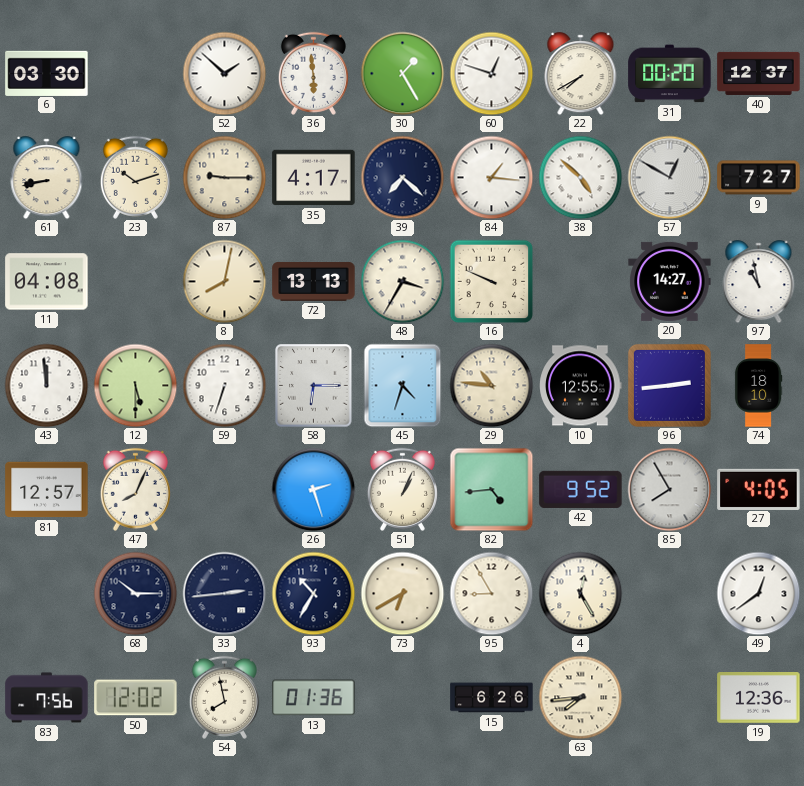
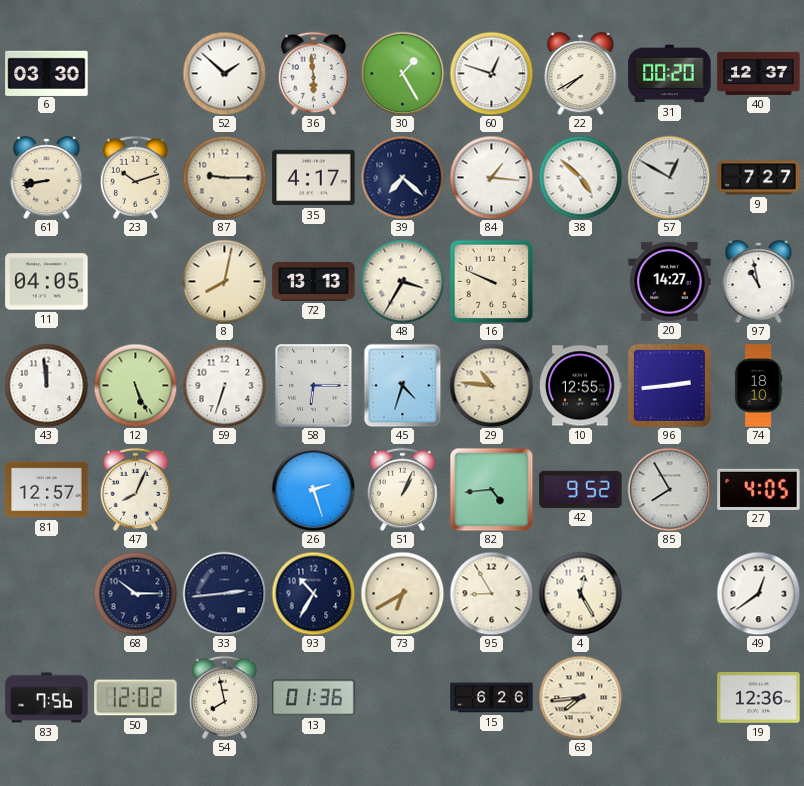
11: 04:08 -> 04:05
12: 5:30 -> 5:26
